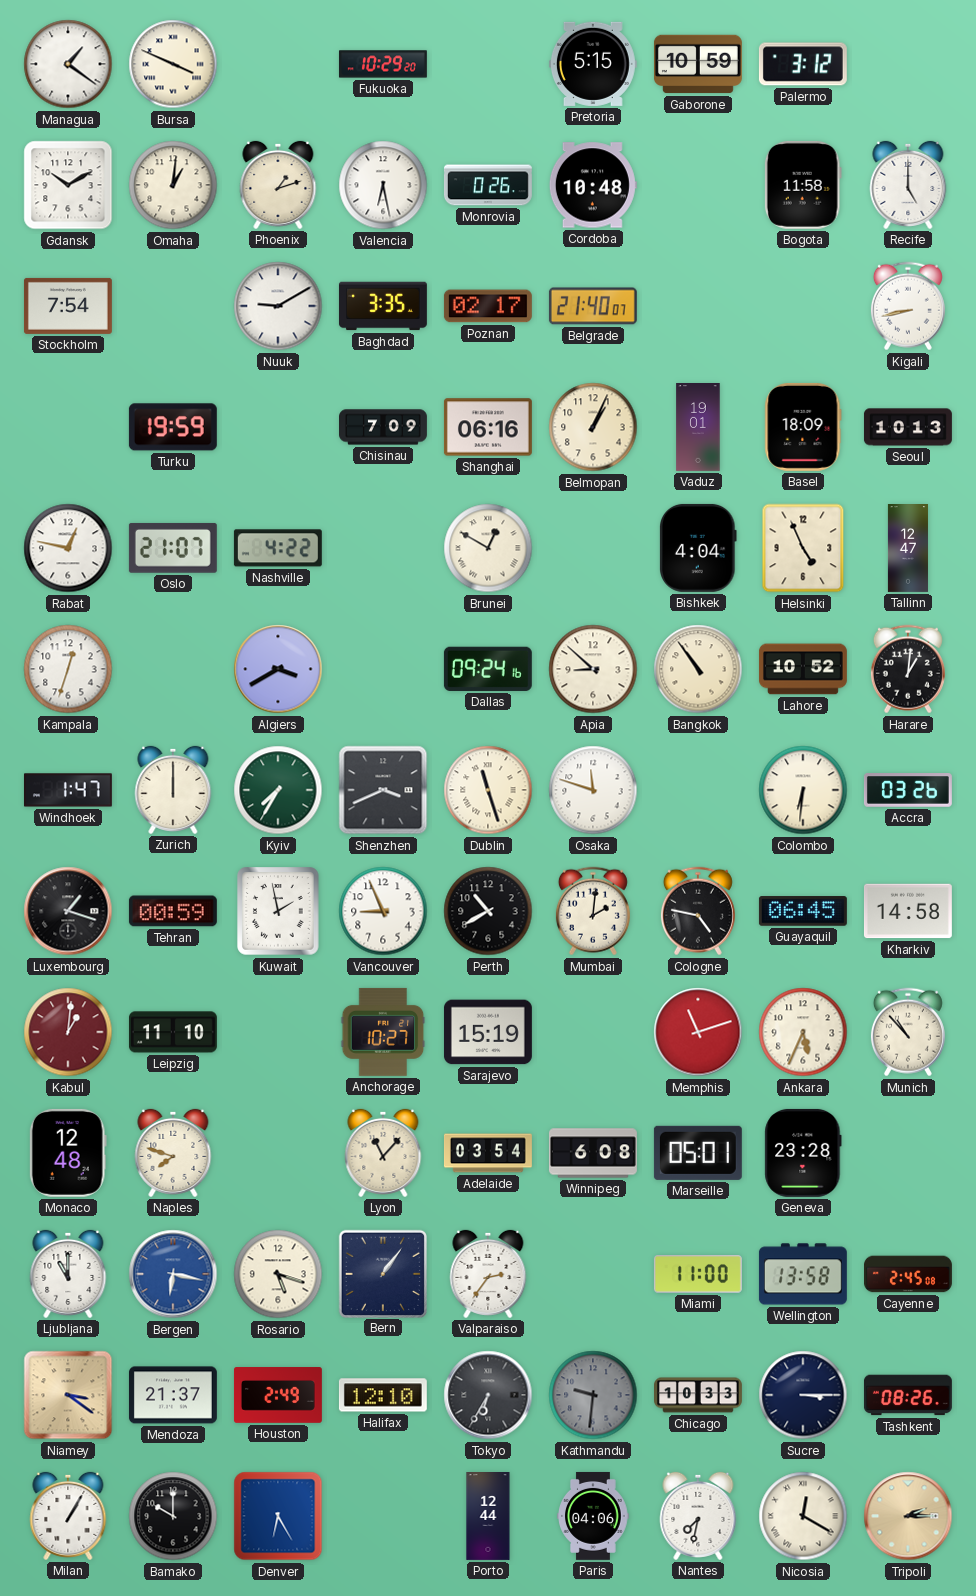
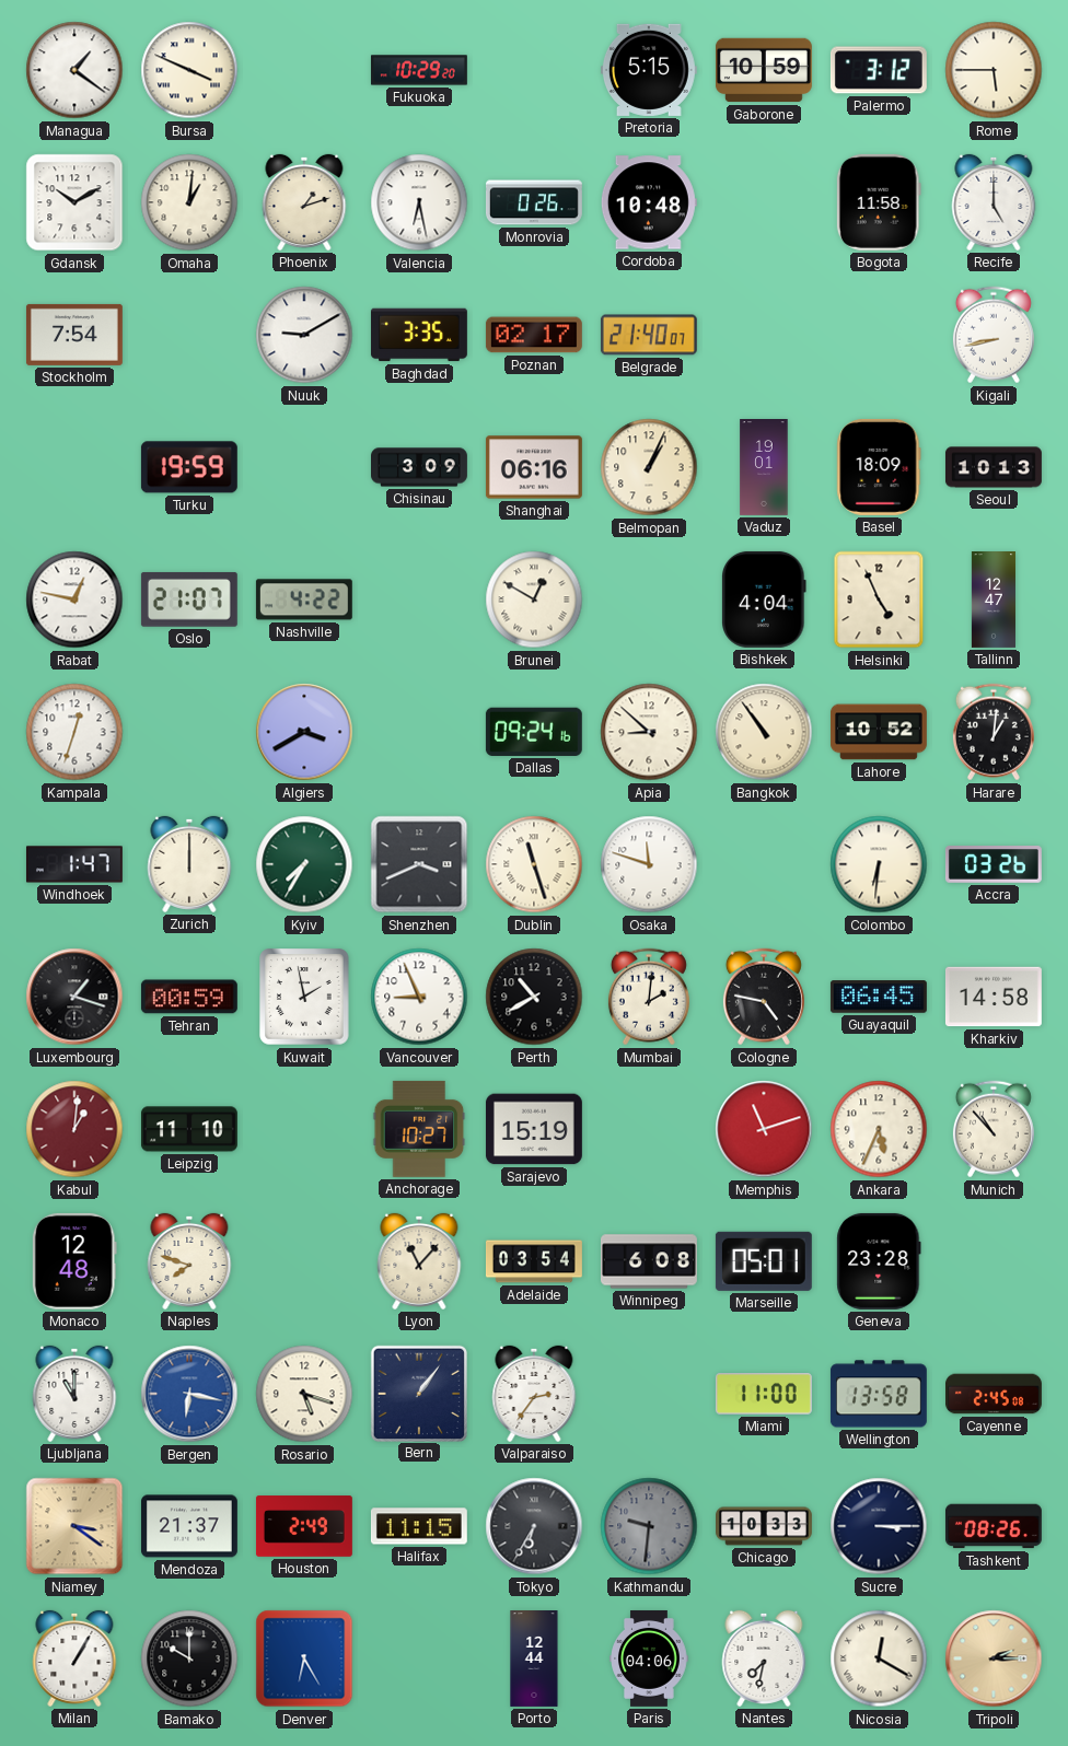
Rome: none -> 5:45
Chisinau: 7:09 -> 3:09
Halifax: 12:10 -> 11:15
